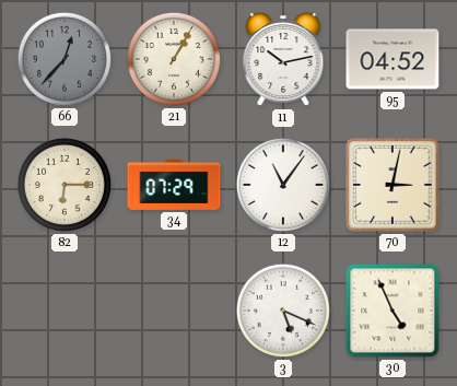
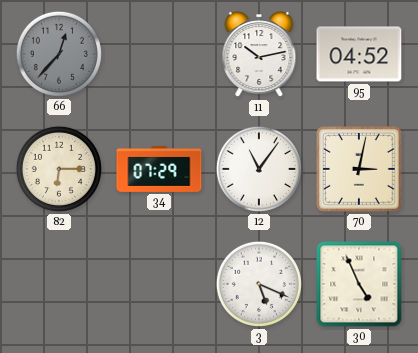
21: 1:05 -> none
